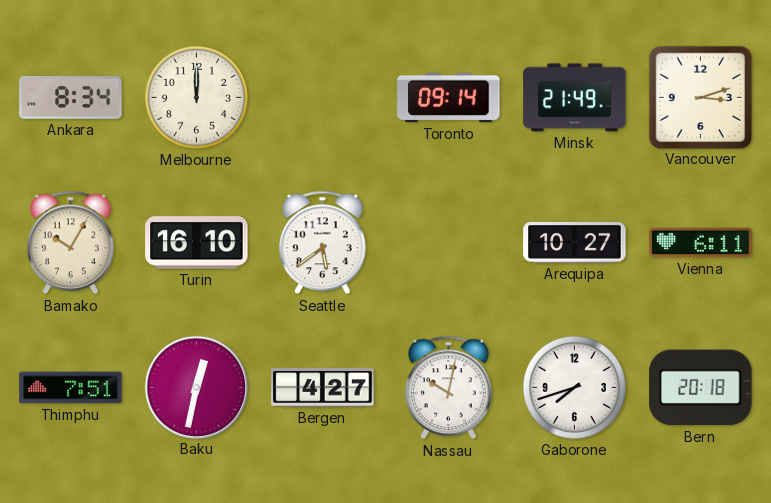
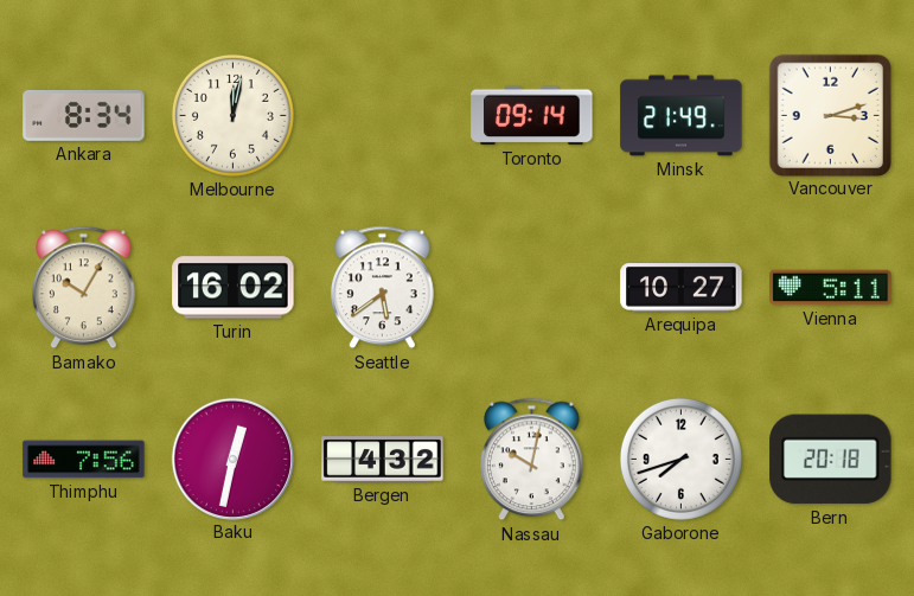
Melbourne: 12:00 -> 12:02
Turin: 16:10 -> 16:02
Vienna: 6:11 -> 5:11
Thimphu: 7:51 -> 7:56
Bergen: 4:27 -> 4:32
